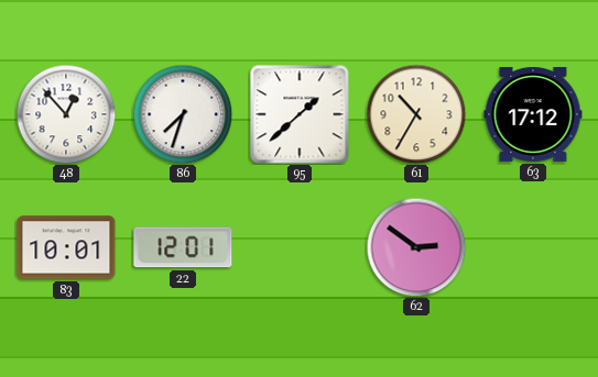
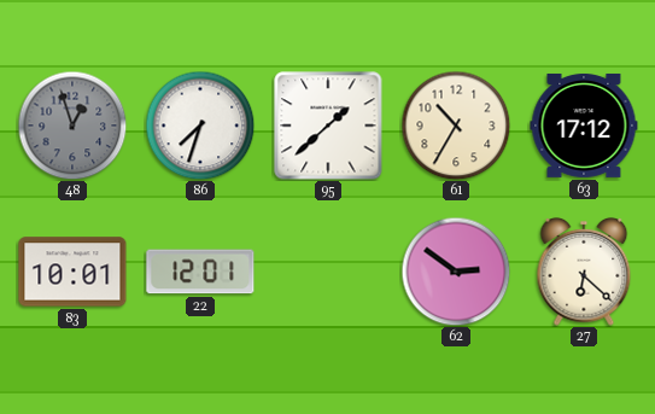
48: 12:53 -> 12:57
48 dial: white -> grey
27: none -> 6:22
